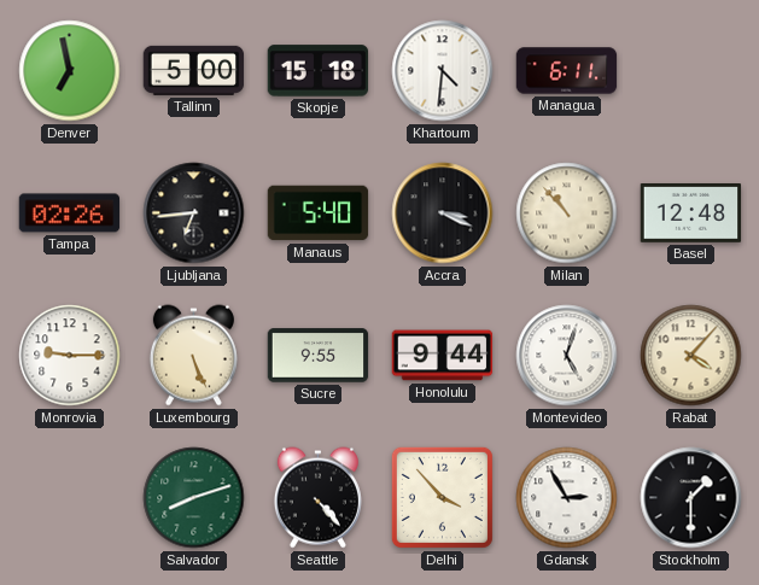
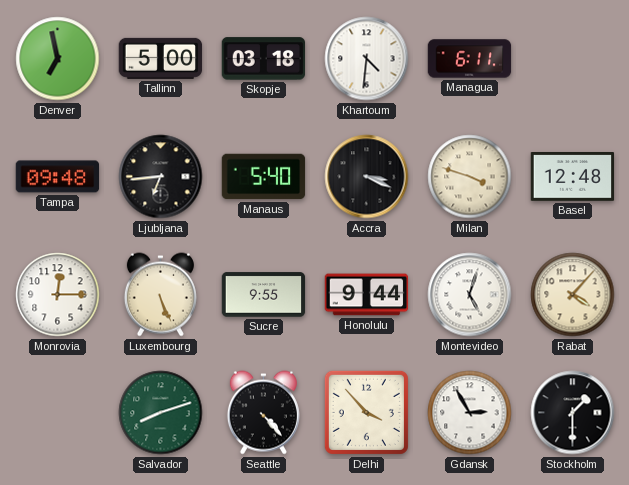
Skopje: 15:18 -> 03:18
Tampa: 02:26 -> 09:48
Milan: 10:53 -> 3:48
Monrovia: 9:15 -> 12:15
